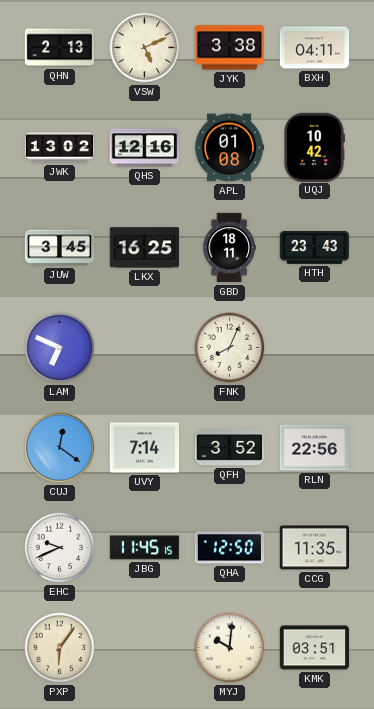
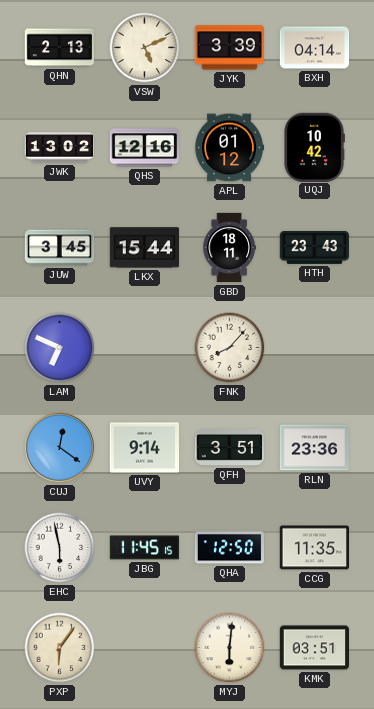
JYK: 3:38 -> 3:39
BXH: 04:11 -> 04:14
APL: 01:08 -> 01:12
LKX: 16:25 -> 15:44
FNK: 8:04 -> 8:07
UVY: 7:14 -> 9:14
QFH: 3:52 -> 3:51
RLN: 22:56 -> 23:36
EHC: 9:41 -> 5:58
MYJ: 10:01 -> 6:01
